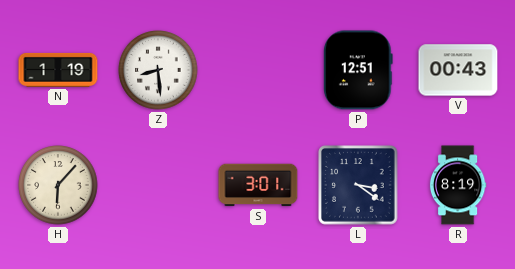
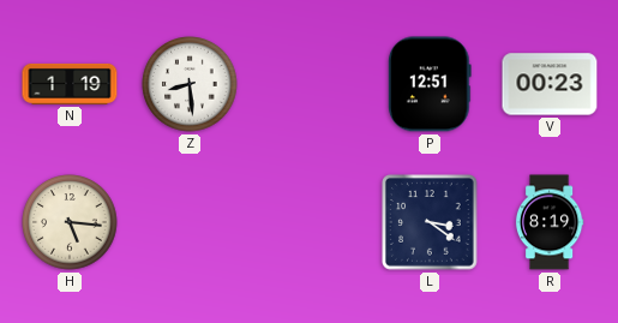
V: 00:43 -> 00:23
H: 6:07 -> 5:16
S: 3:01 -> none
